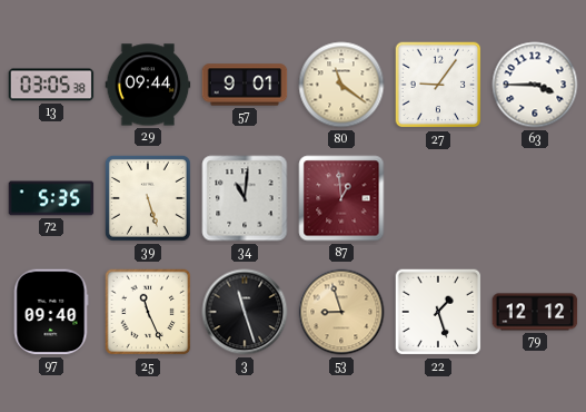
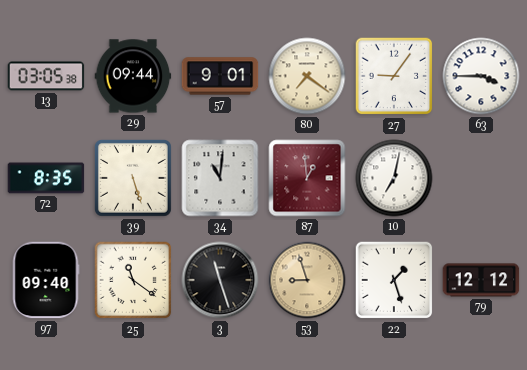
80: 11:21 -> 7:21
72: 5:35 -> 8:35
10: none -> 7:02
25: 11:26 -> 11:21
